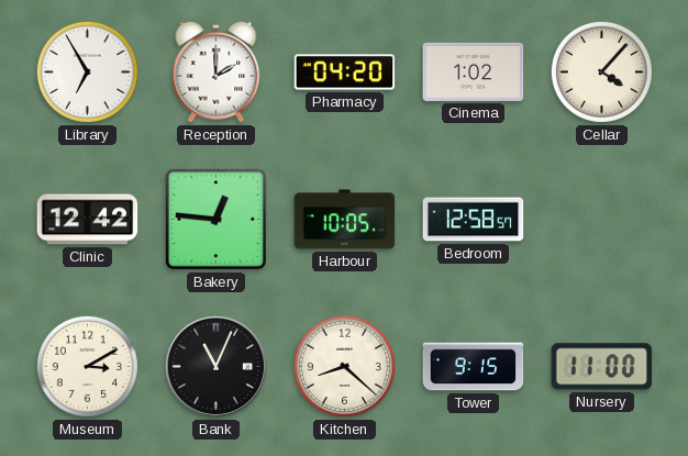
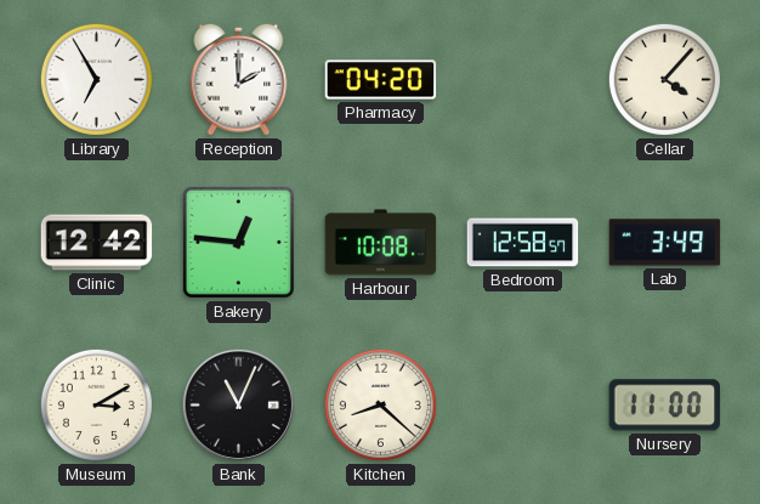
Cinema: 1:02 -> none
Harbour: 10:05 -> 10:08
Lab: none -> 3:49
Tower: 9:15 -> none
